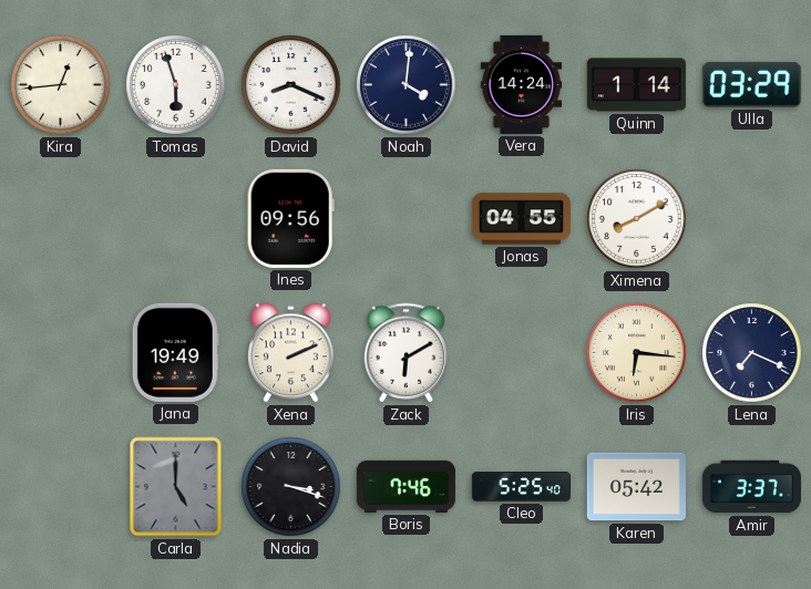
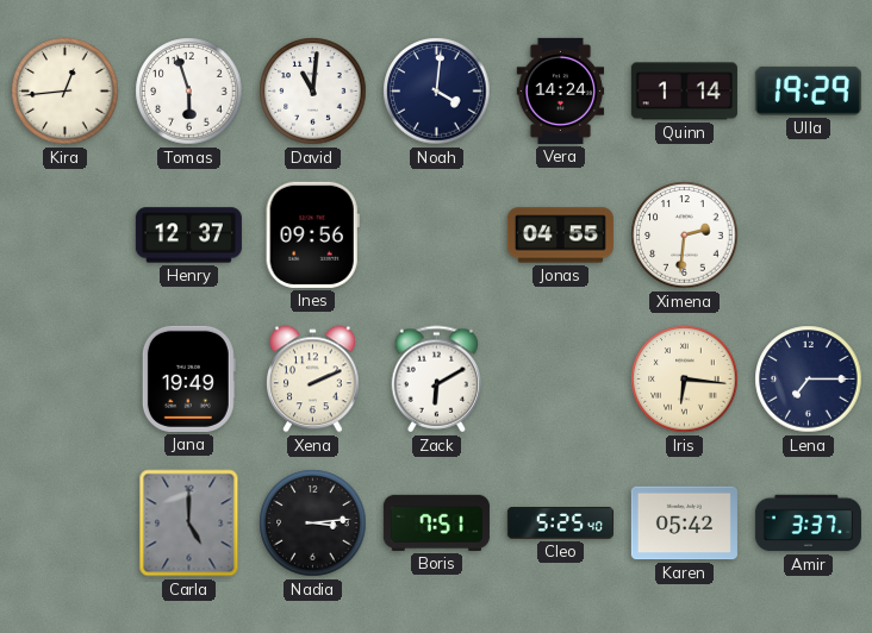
David: 8:19 -> 11:01
Ulla: 03:29 -> 19:29
Henry: none -> 12:37
Ximena: 8:10 -> 2:31
Lena: 7:19 -> 7:15
Nadia: 3:18 -> 3:14
Boris: 7:46 -> 7:51
